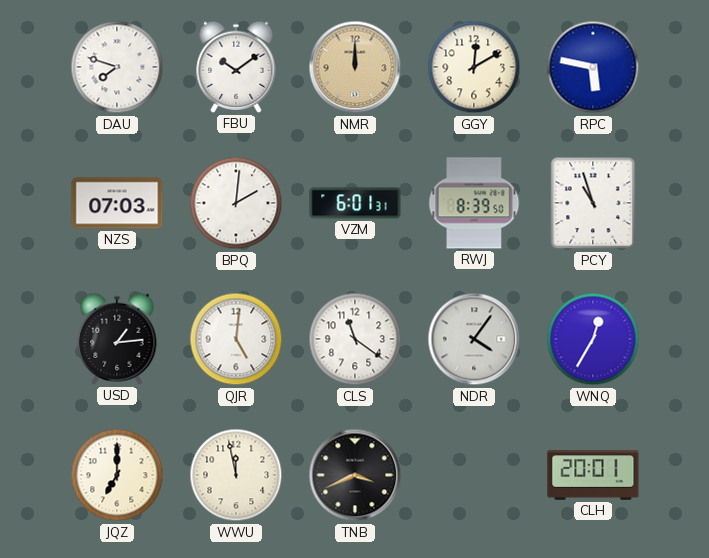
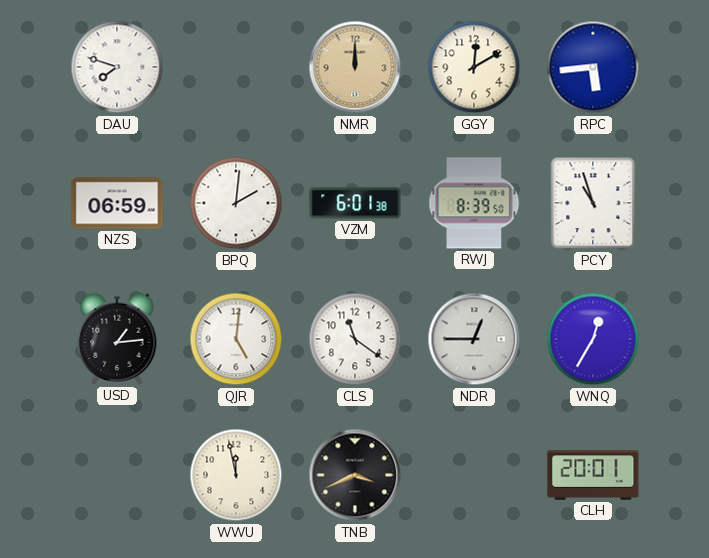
FBU: 10:09 -> none
RPC: 5:47 -> 5:44
NZS: 07:03 -> 06:59
VZM: 6:01:31 -> 6:01:38
NDR: 4:06 -> 12:45
JQZ: 7:00 -> none
